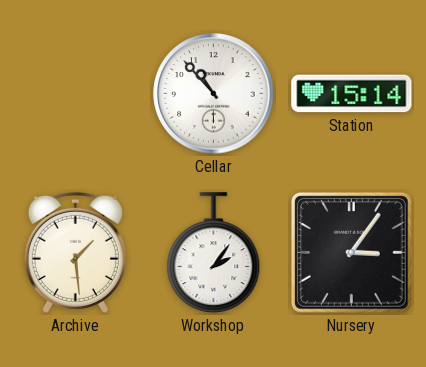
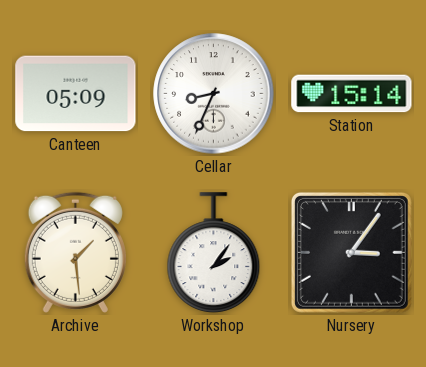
Canteen: none -> 05:09
Cellar: 10:53 -> 8:34
